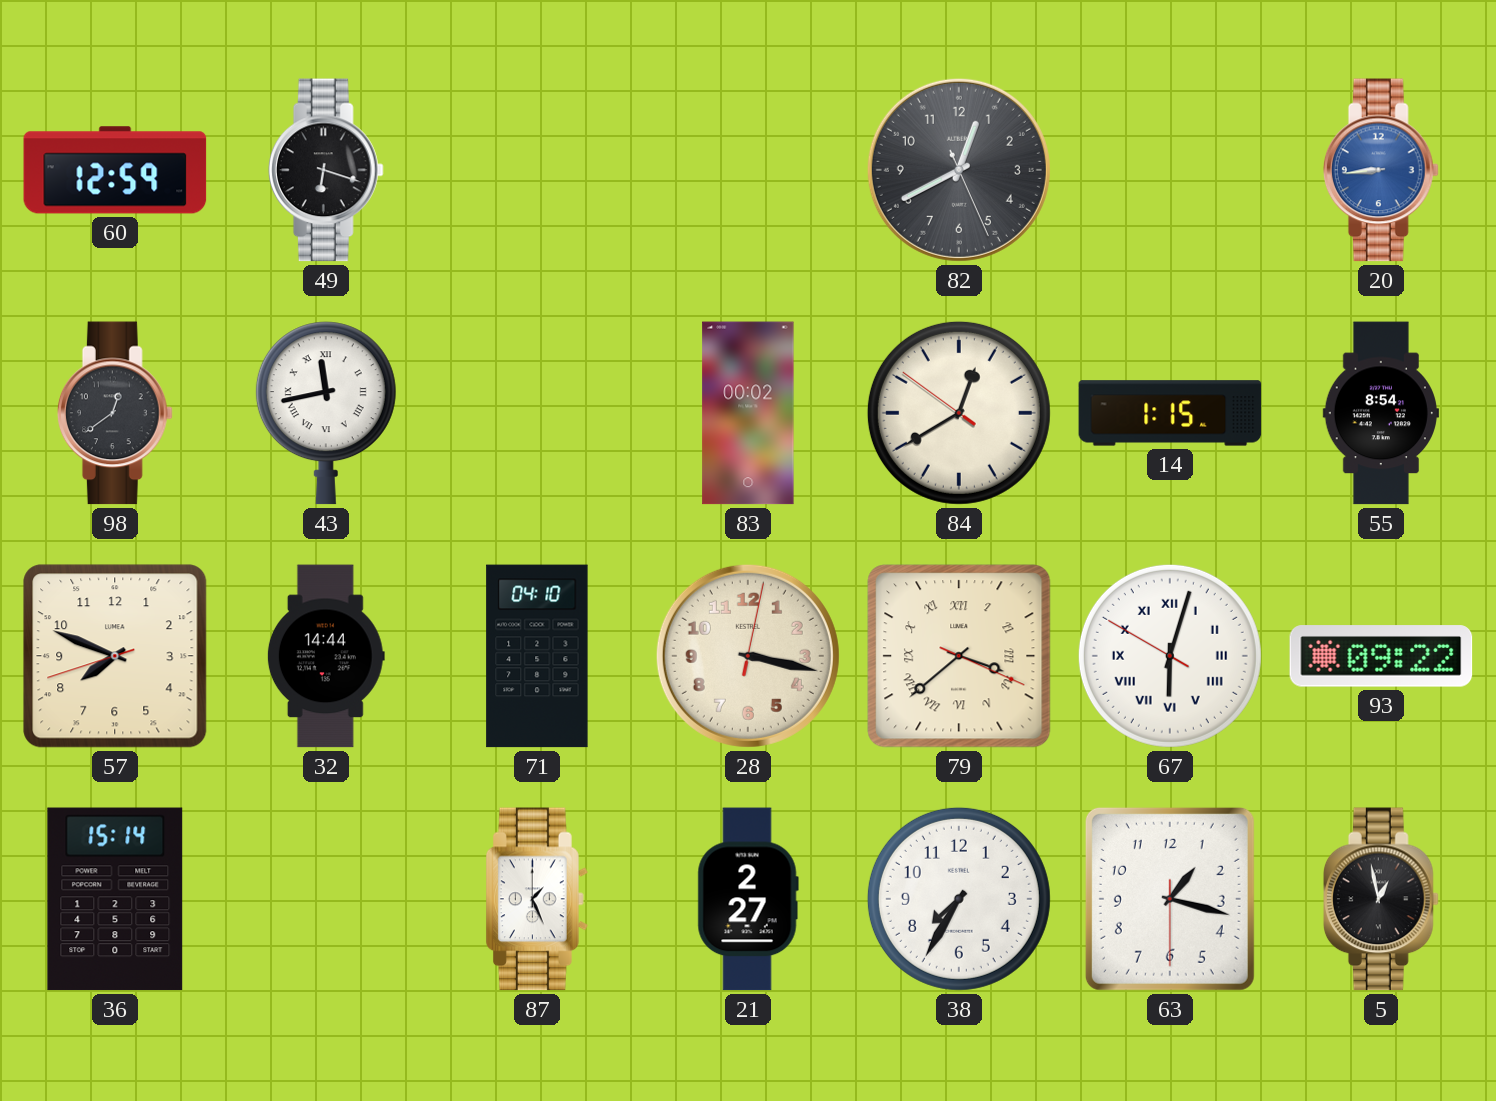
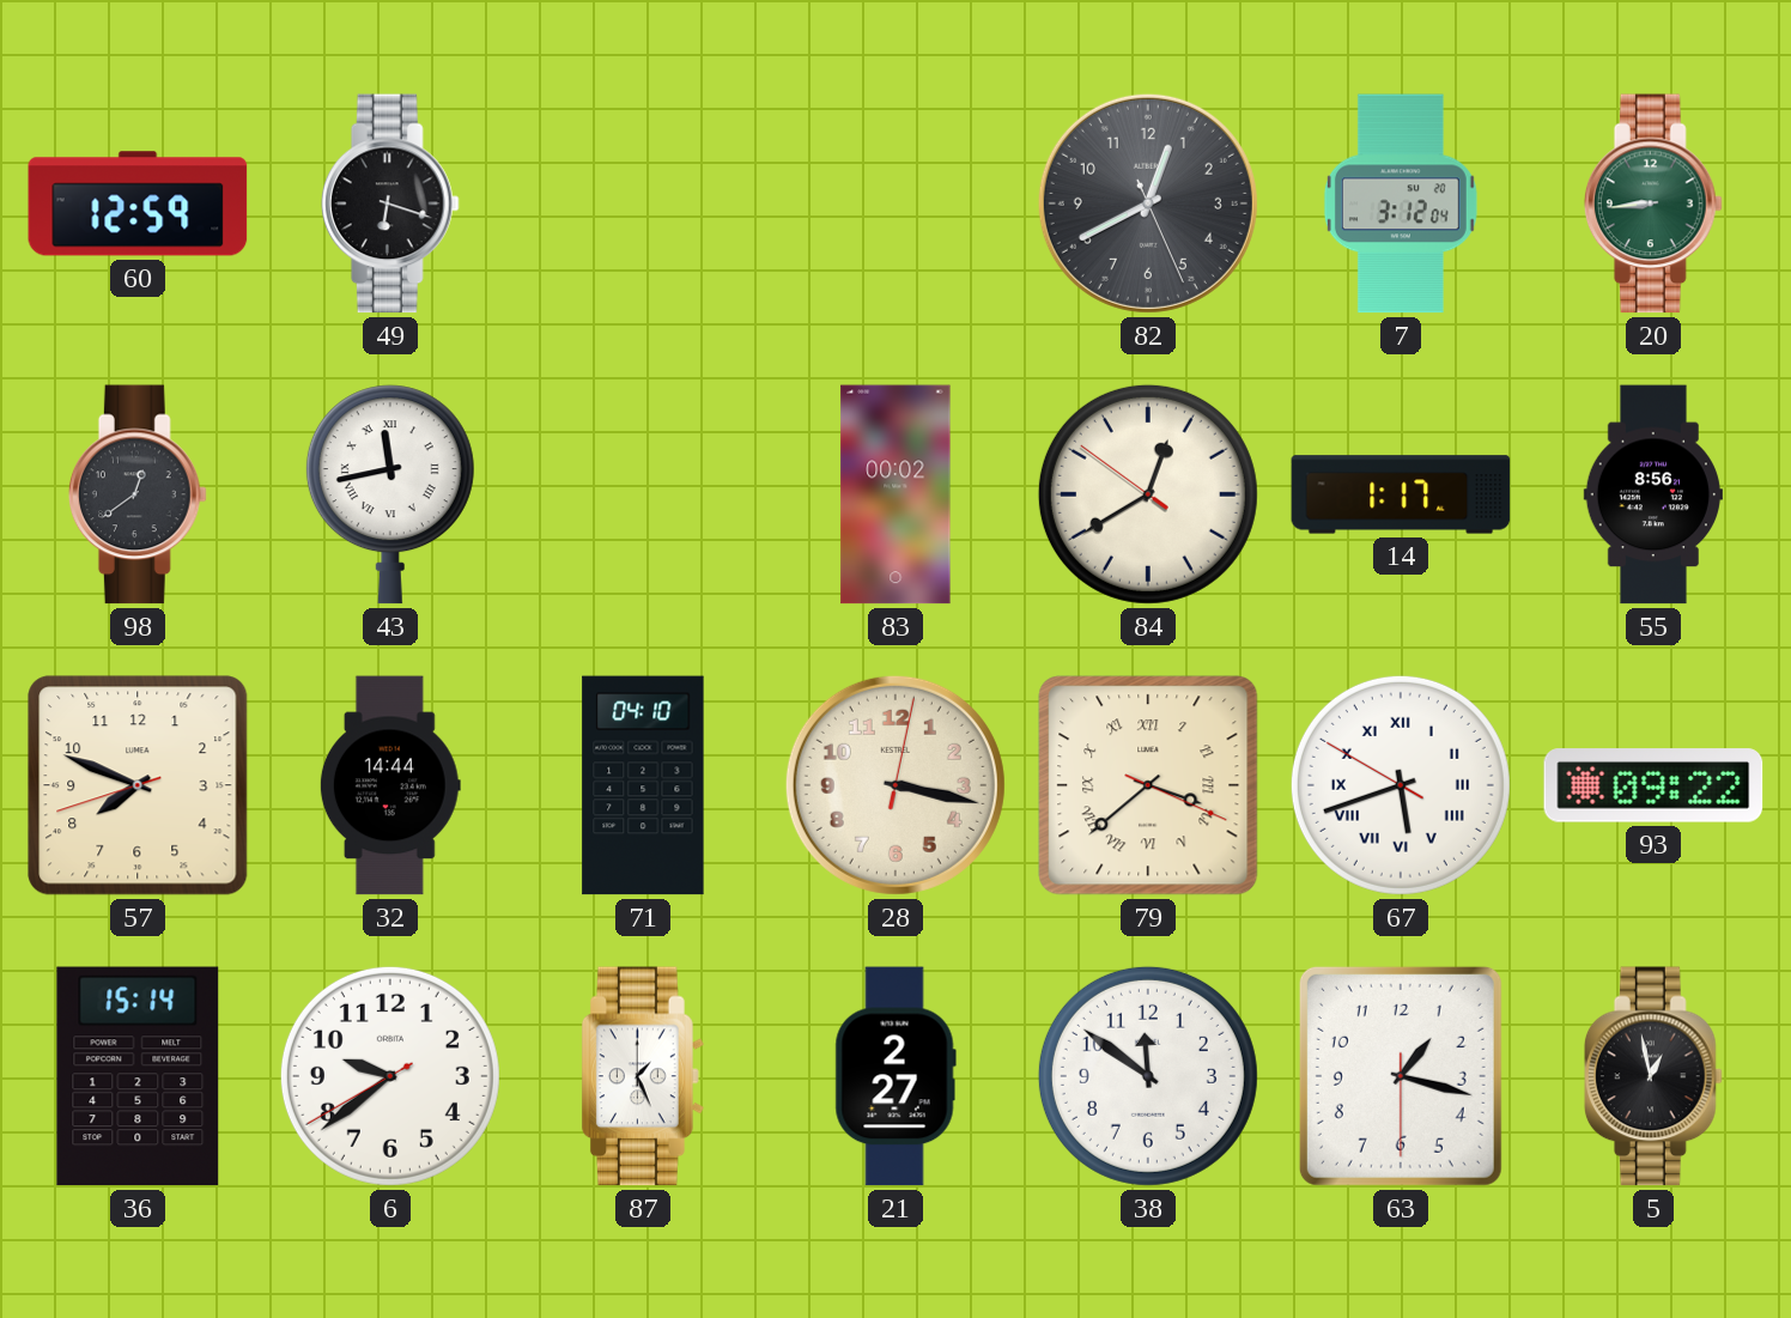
7: none -> 3:12
20 dial: blue -> green
14: 1:15 -> 1:17
55: 8:54 -> 8:56
67: 6:02 -> 5:41
6: none -> 9:38
38: 7:35 -> 11:51
